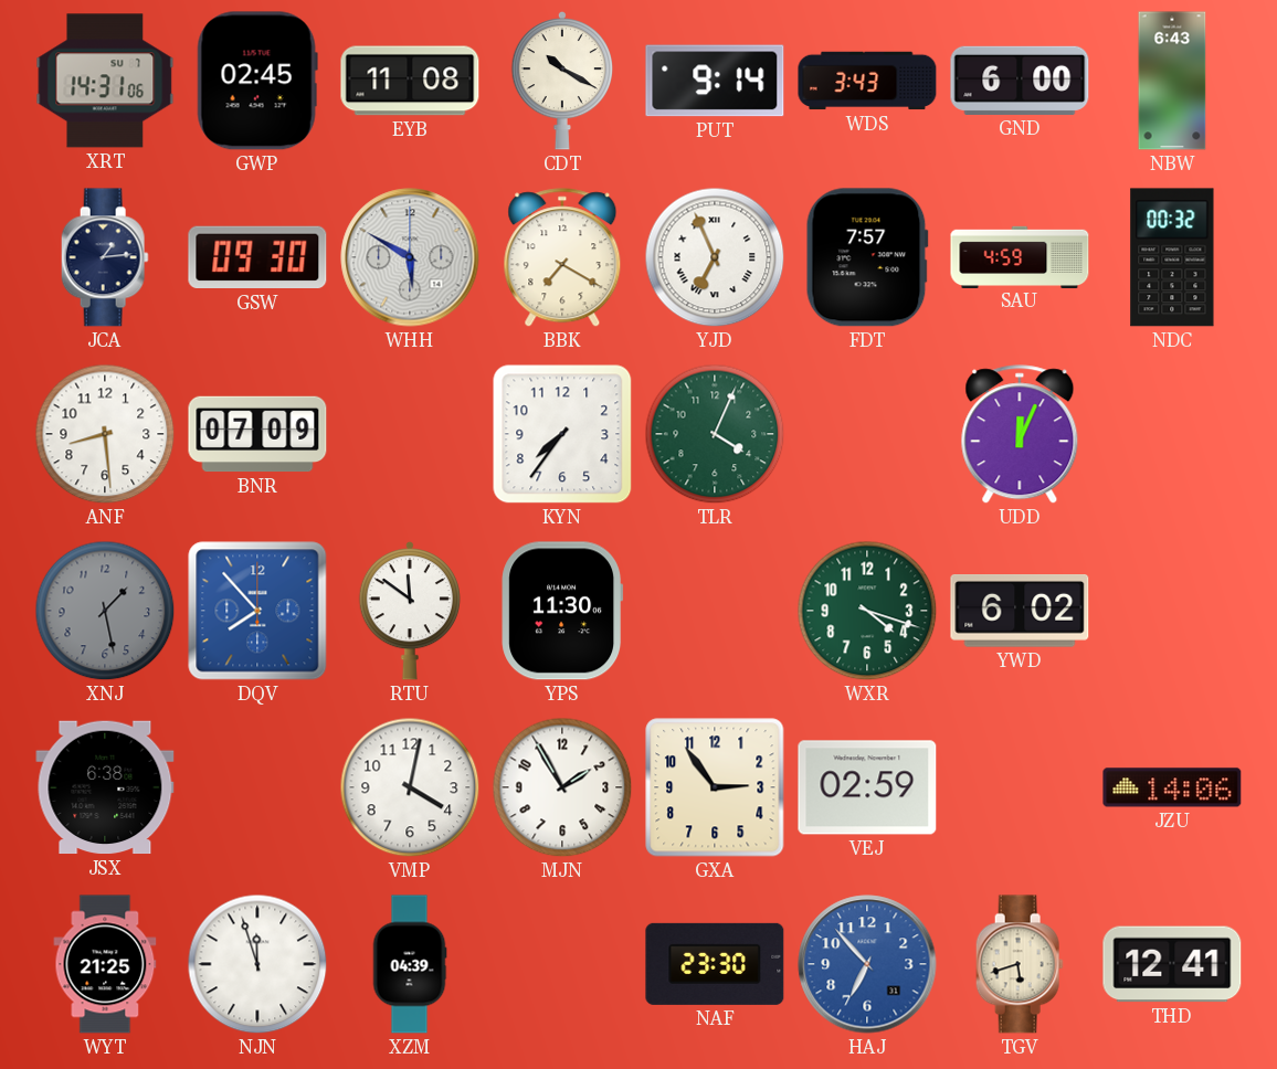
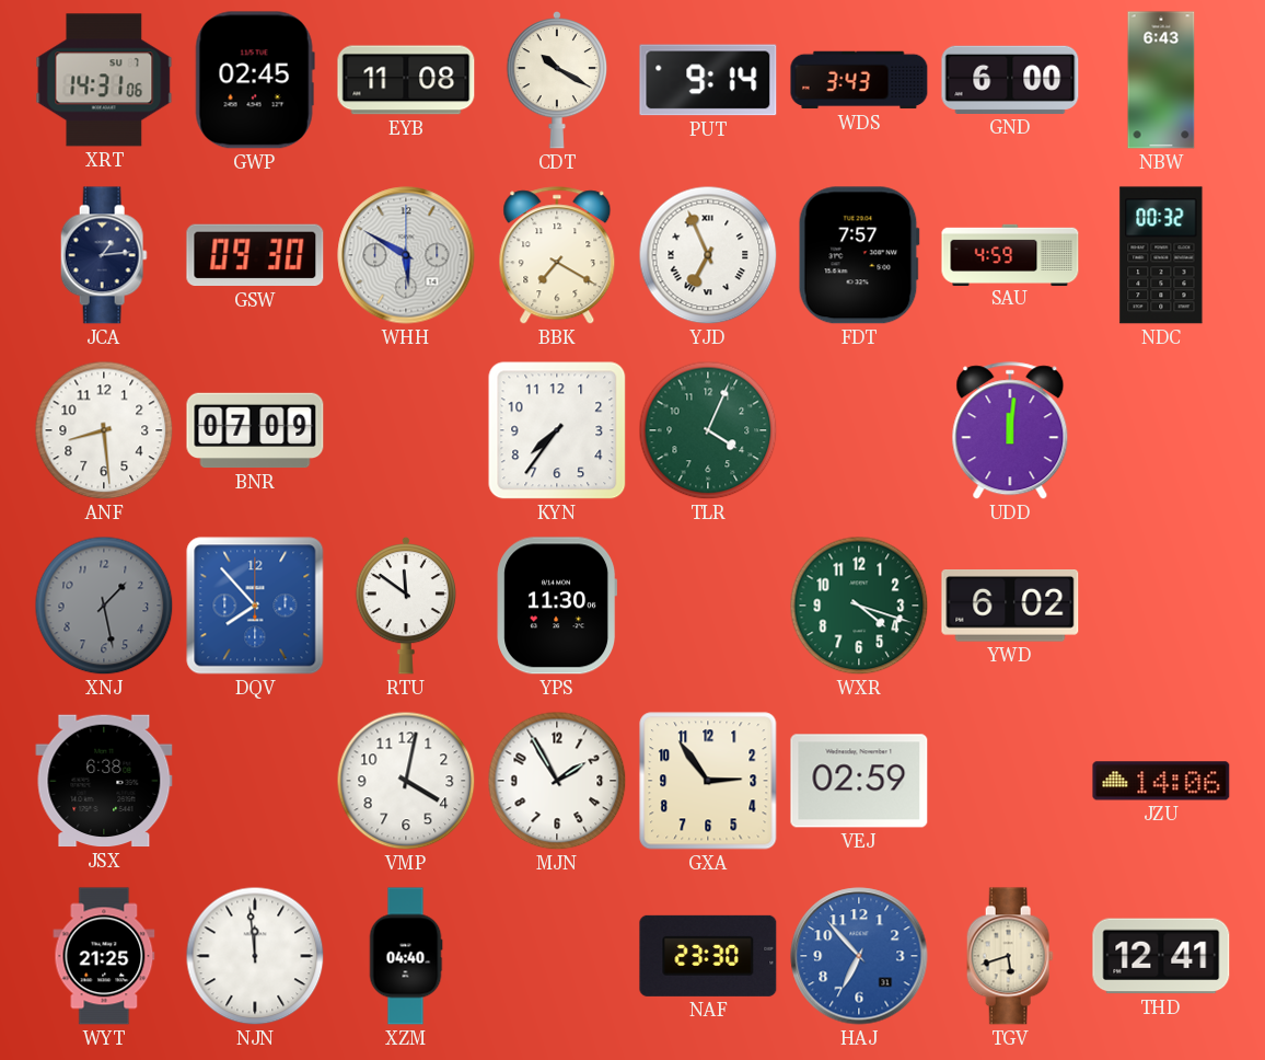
UDD: 12:04 -> 12:01
NJN: 11:57 -> 11:59
XZM: 04:39 -> 04:40
